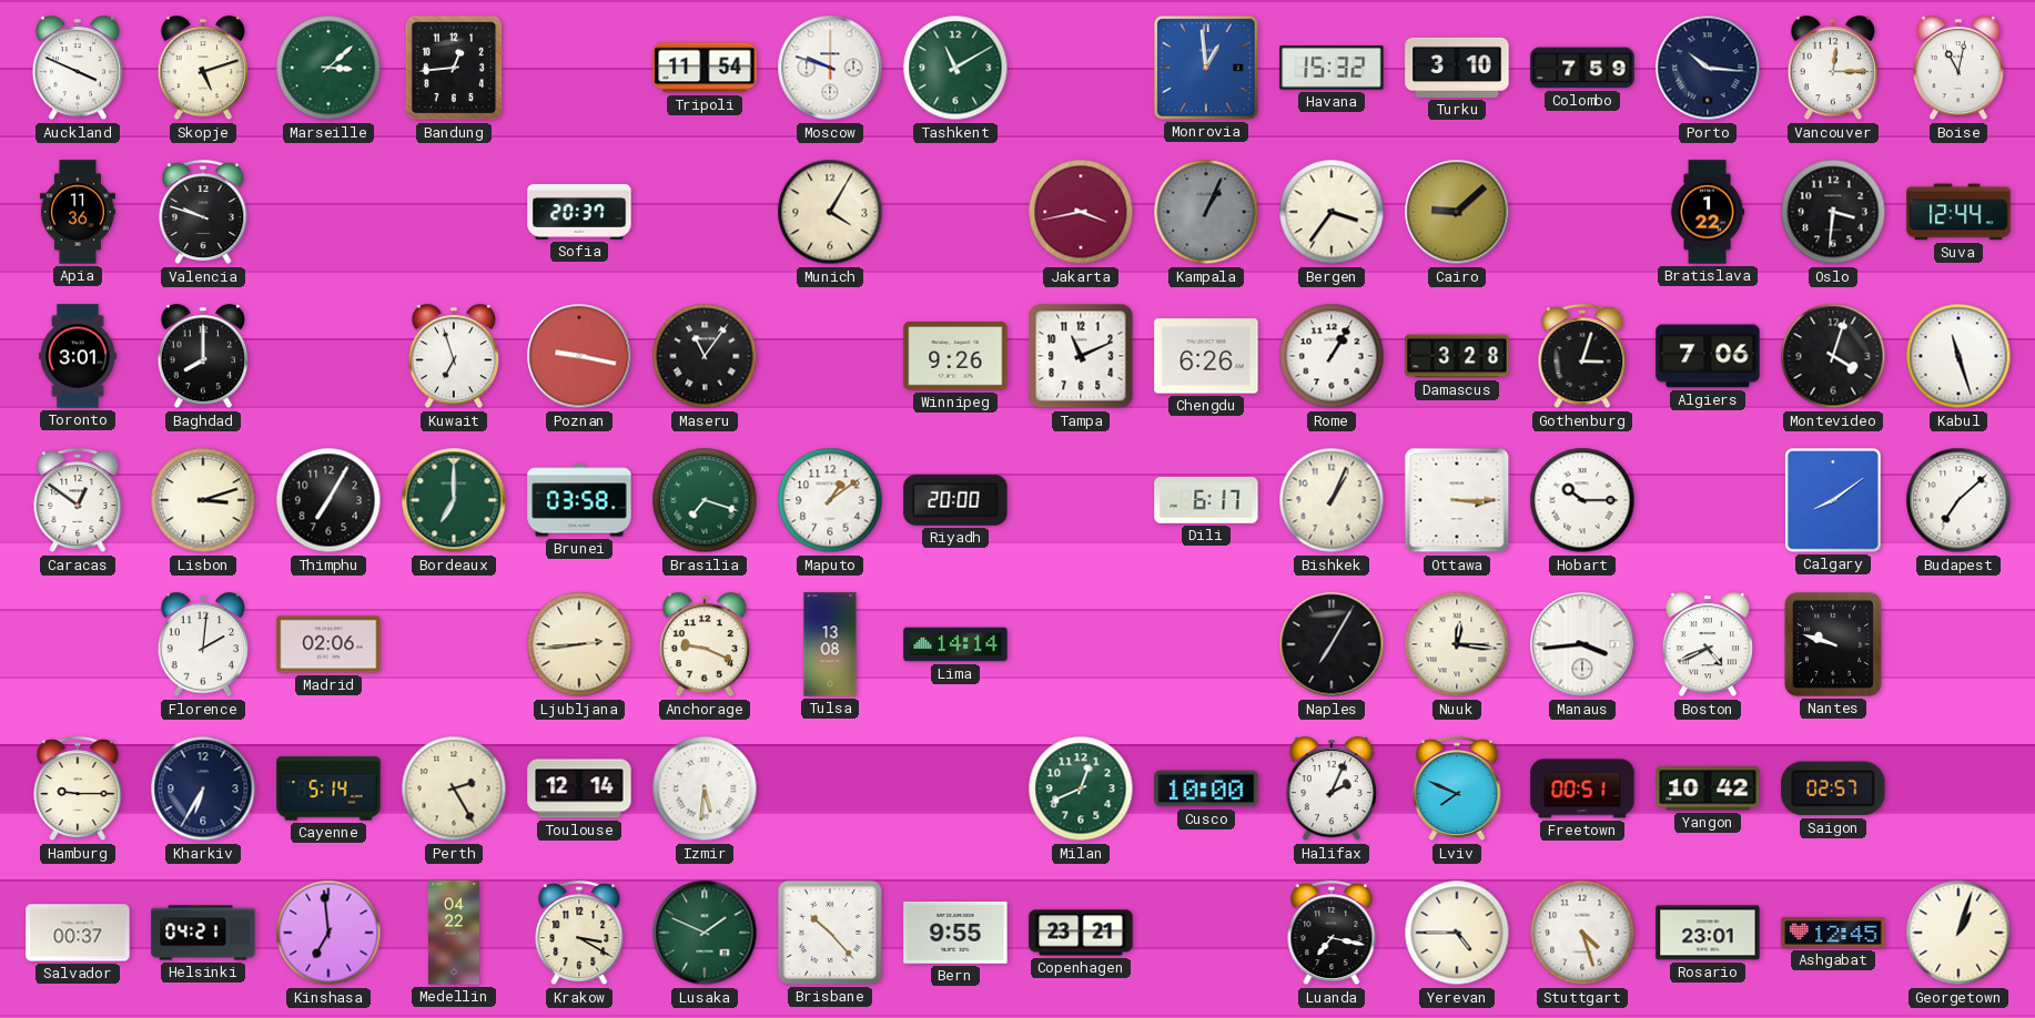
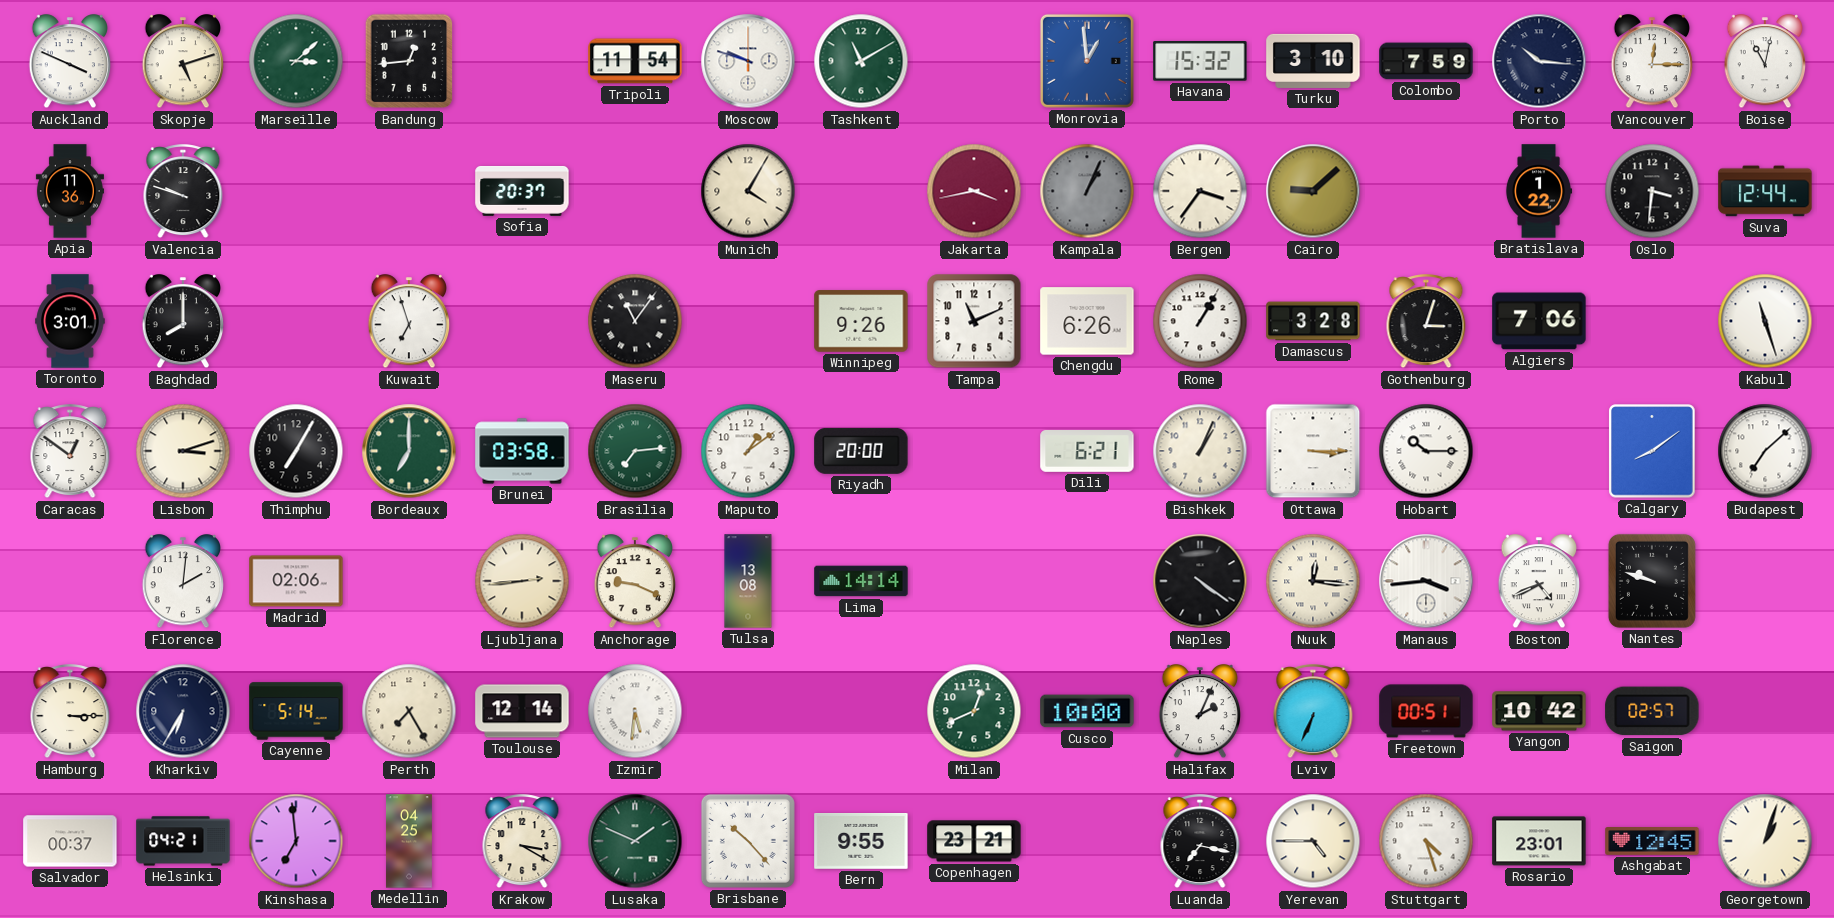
Poznan: 9:17 -> none
Montevideo: 4:03 -> none
Brasilia: 7:18 -> 7:14
Dili: 6:17 -> 6:21
Naples: 7:05 -> 4:21
Hamburg: 9:15 -> 3:15
Perth: 2:25 -> 7:25
Lviv: 7:49 -> 6:34
Medellin: 04:22 -> 04:25
